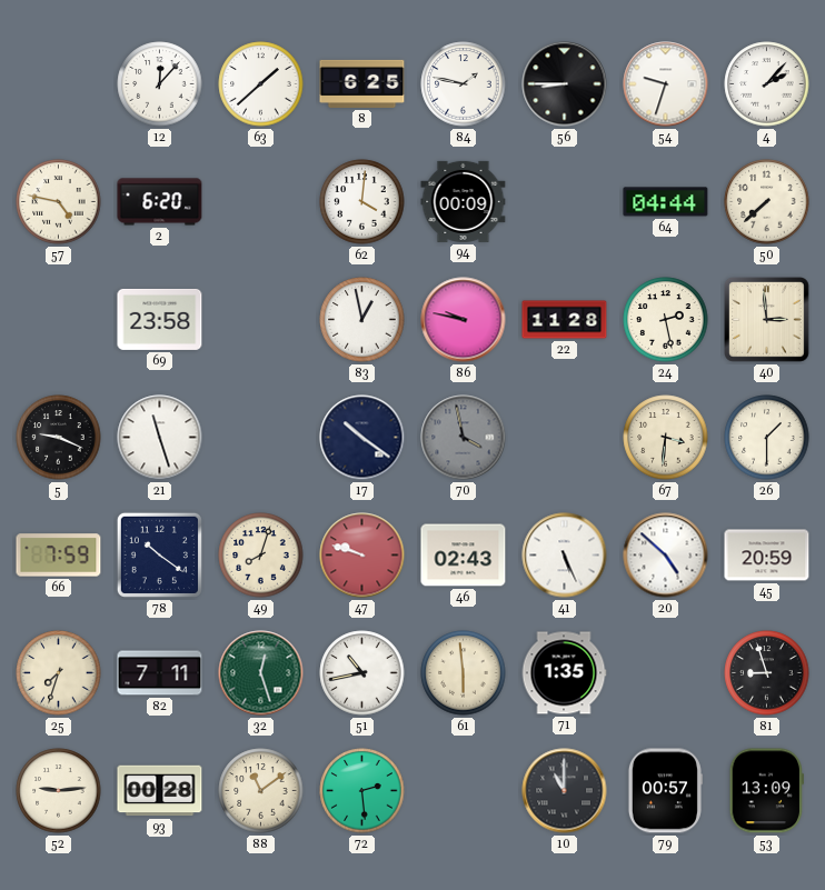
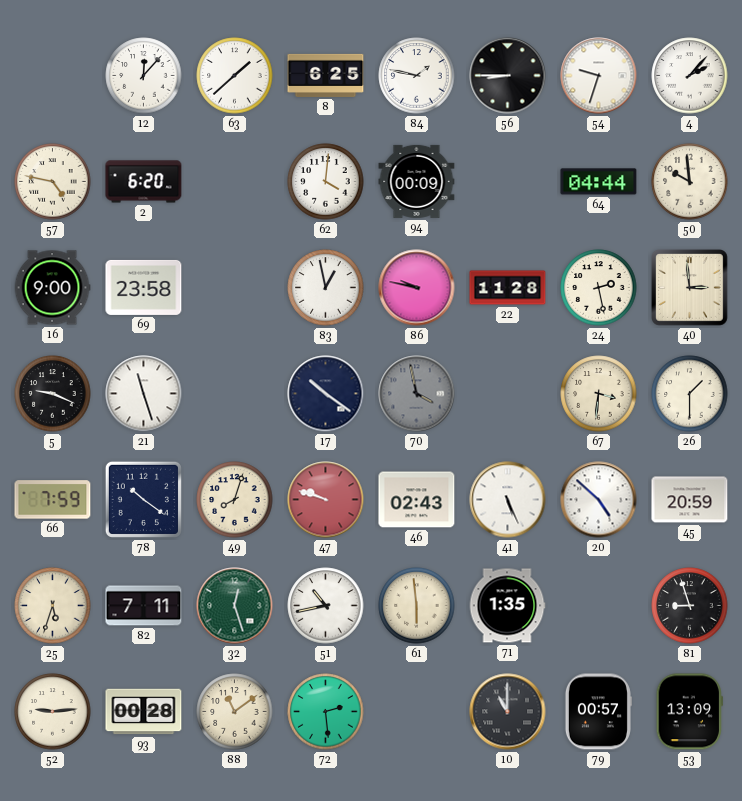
50: 7:38 -> 9:59
16: none -> 9:00
25: 7:33 -> 5:33
